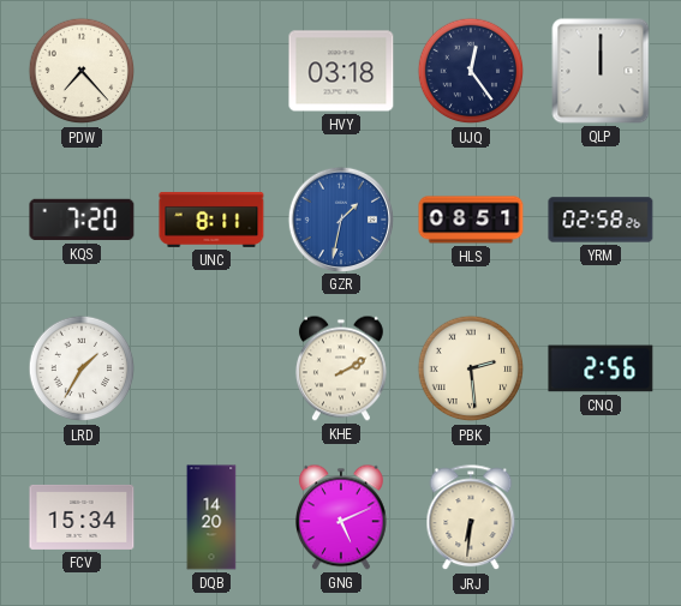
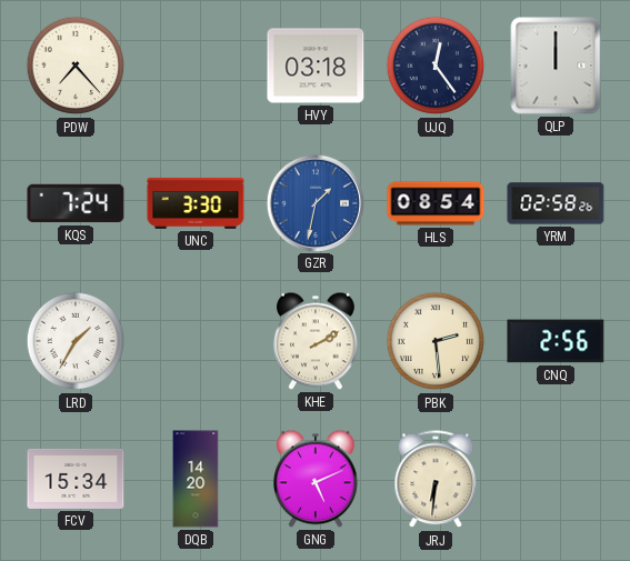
KQS: 7:20 -> 7:24
UNC: 8:11 -> 3:30
HLS: 08:51 -> 08:54
